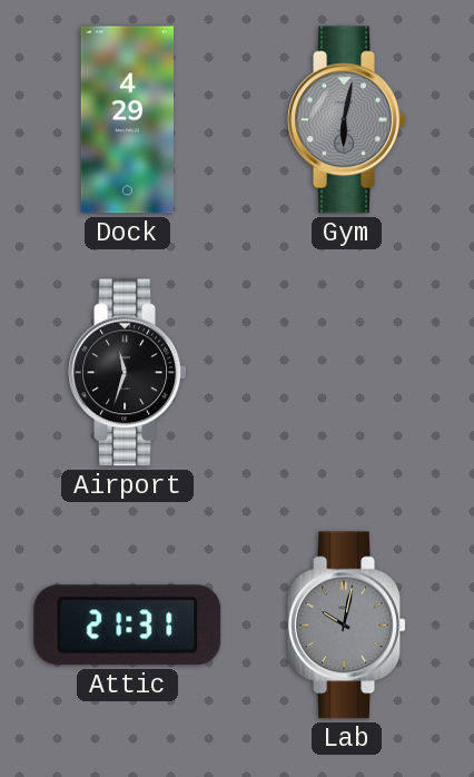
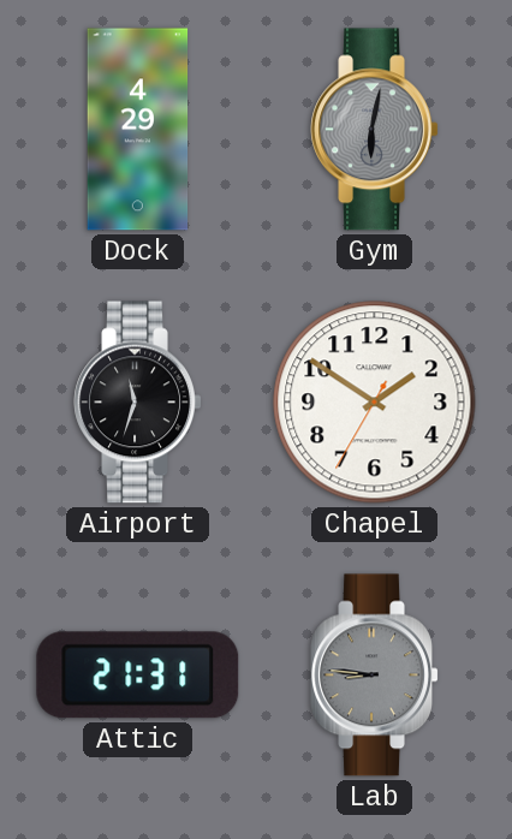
Chapel: none -> 1:50
Lab: 10:02 -> 8:46
